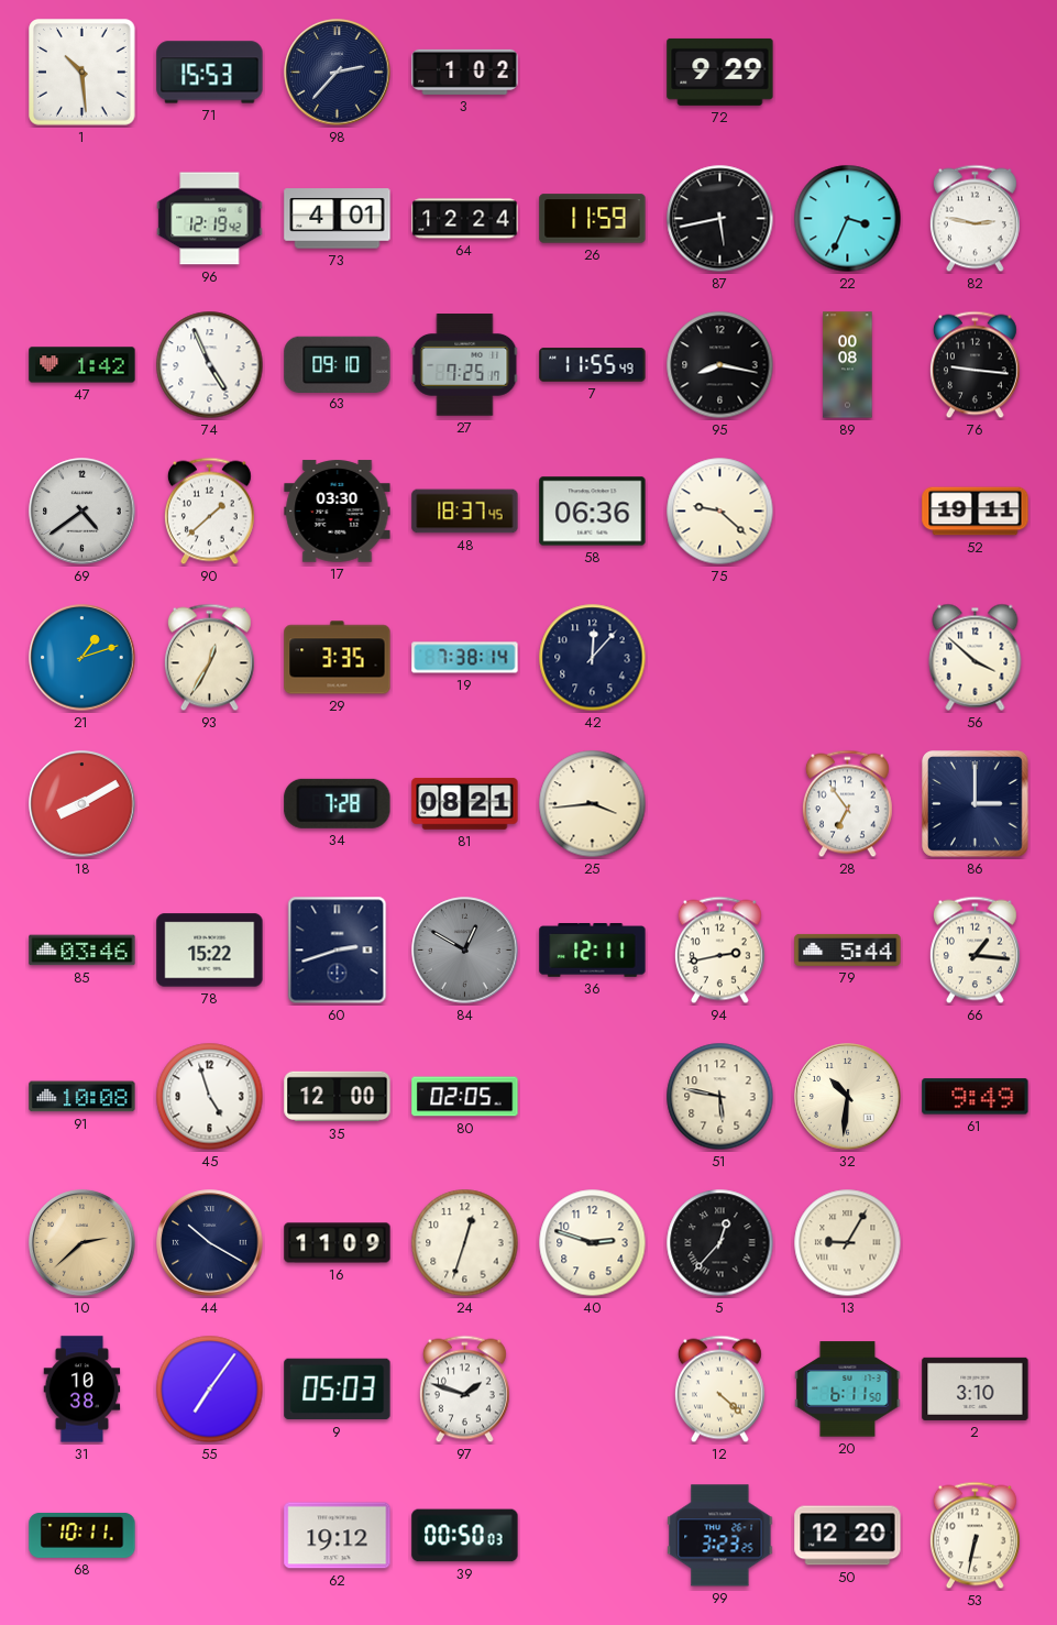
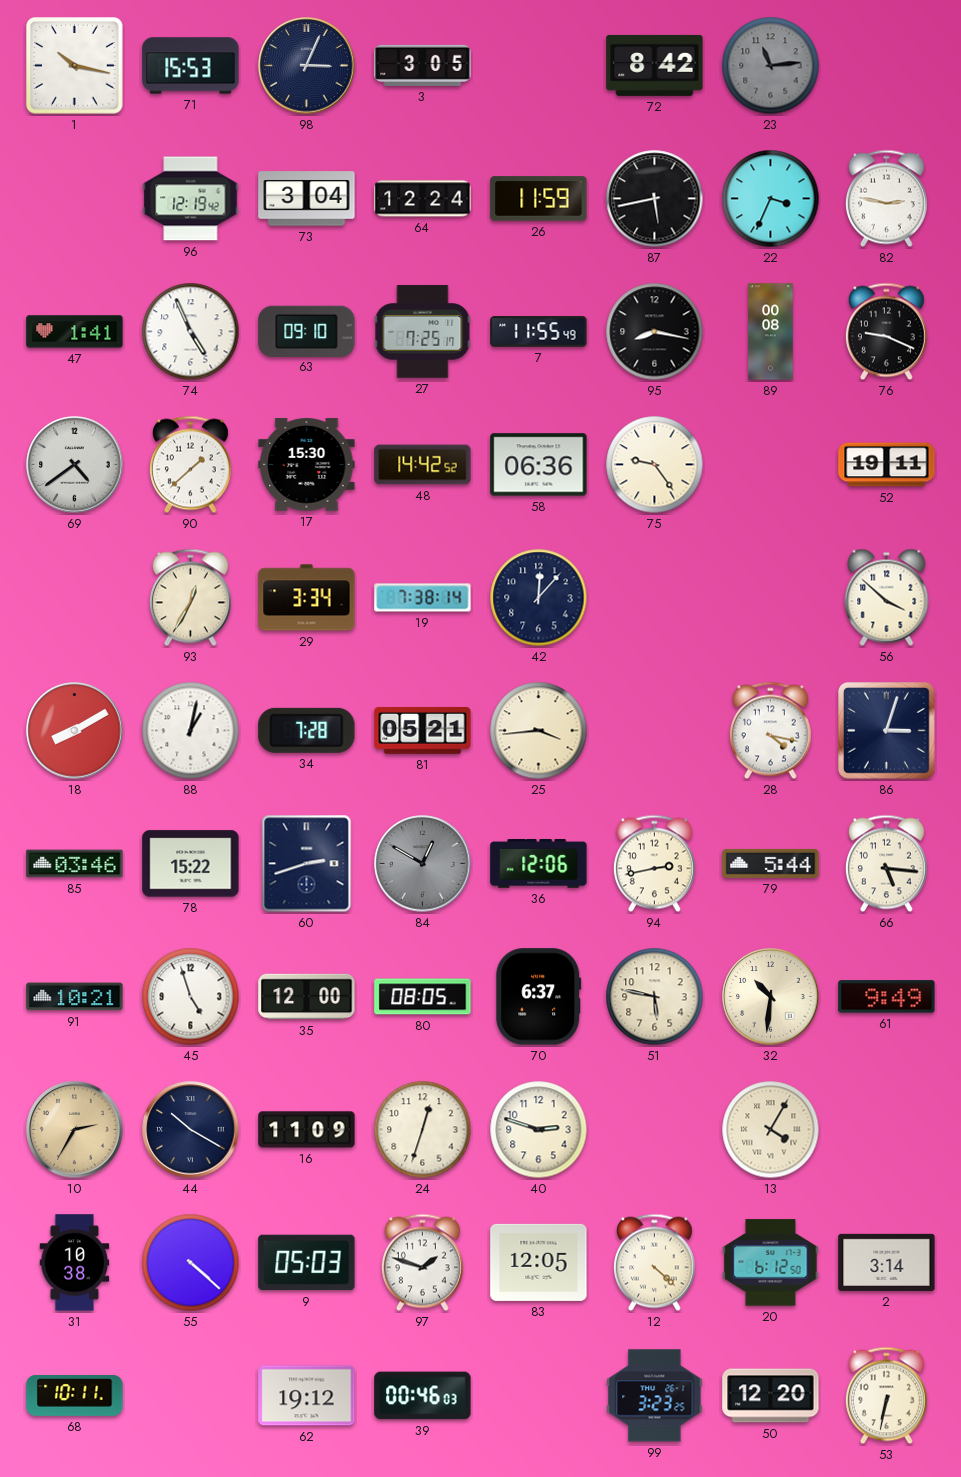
1: 10:29 -> 10:17
98: 2:37 -> 3:04
3: 1:02 -> 3:05
72: 9:29 -> 8:42
23: none -> 11:14
73: 4:01 -> 3:04
47: 1:42 -> 1:41
76: 9:16 -> 9:19
17: 03:30 -> 15:30
48: 18:37 -> 14:42
75: 9:22 -> 9:24
21: 1:12 -> none
29: 3:35 -> 3:34
88: none -> 1:02
81: 08:21 -> 05:21
28: 6:54 -> 4:17
86: 3:00 -> 3:03
36: 12:11 -> 12:06
66: 1:16 -> 5:16
91: 10:08 -> 10:21
80: 02:05 -> 08:05
70: none -> 6:37
10: 2:38 -> 2:35
5: 12:37 -> none
13: 9:05 -> 4:05
55: 7:06 -> 4:22
83: none -> 12:05
20: 6:11 -> 6:12
2: 3:10 -> 3:14
39: 00:50 -> 00:46
